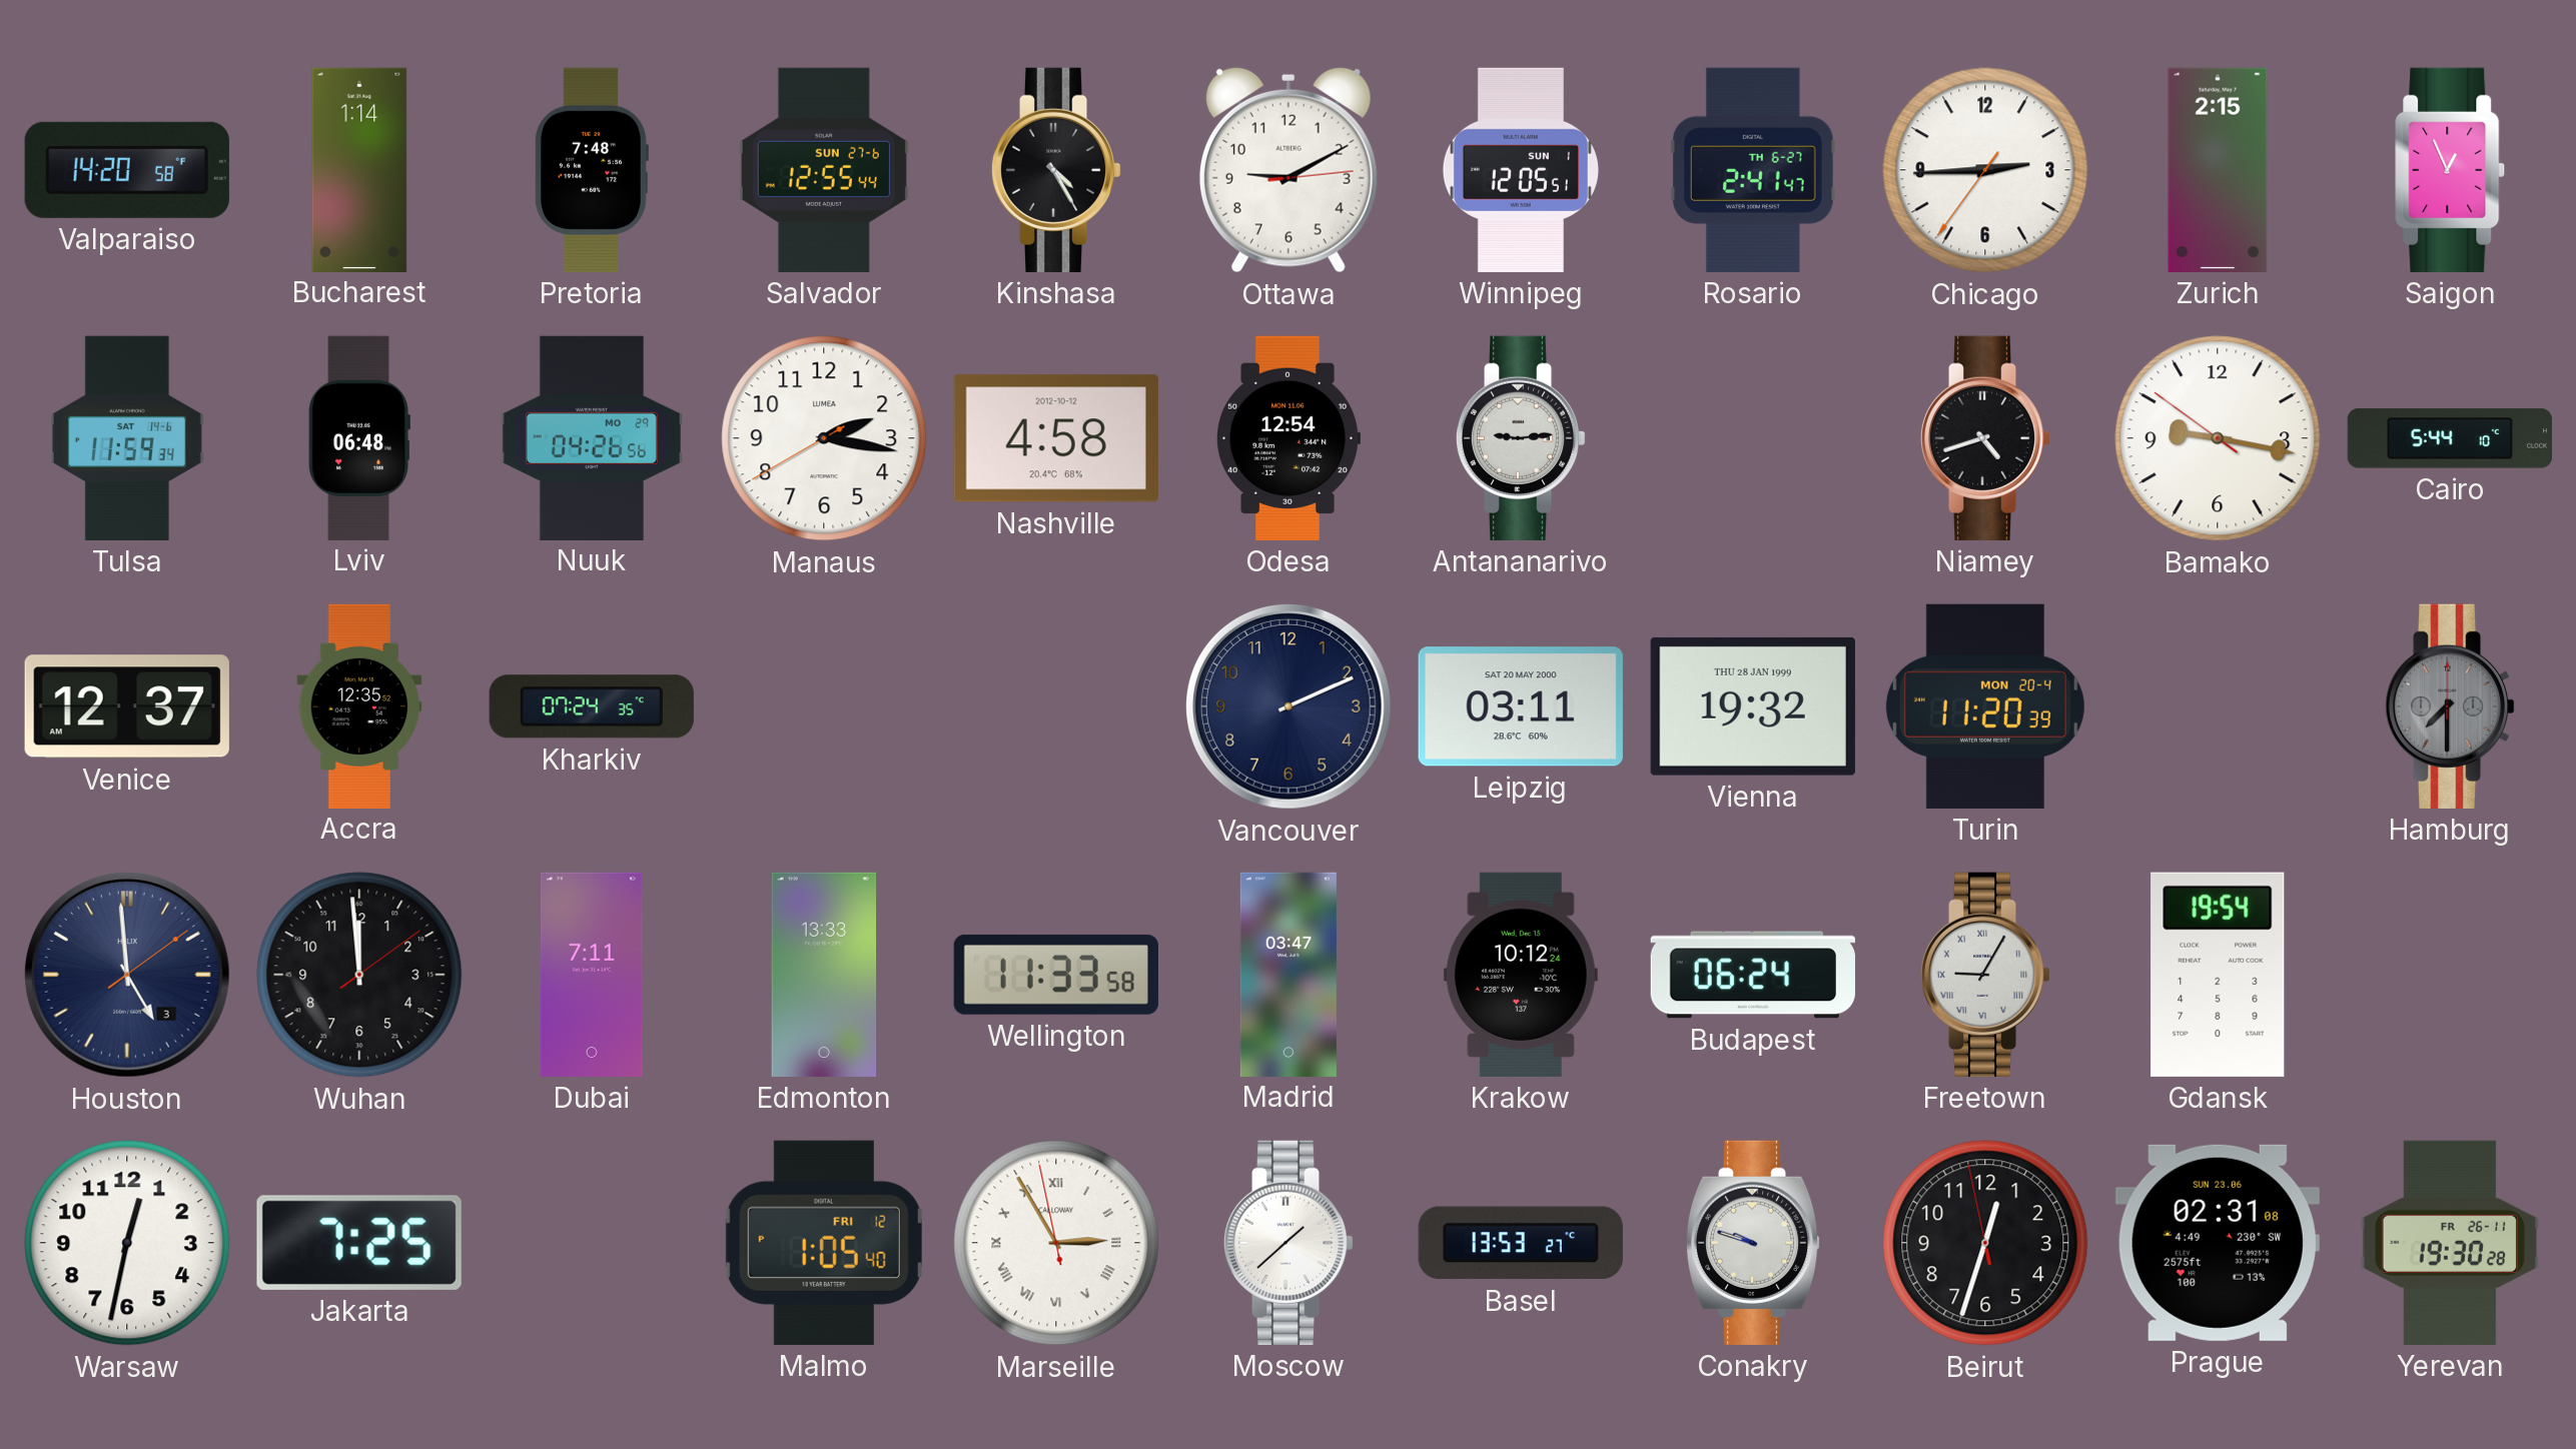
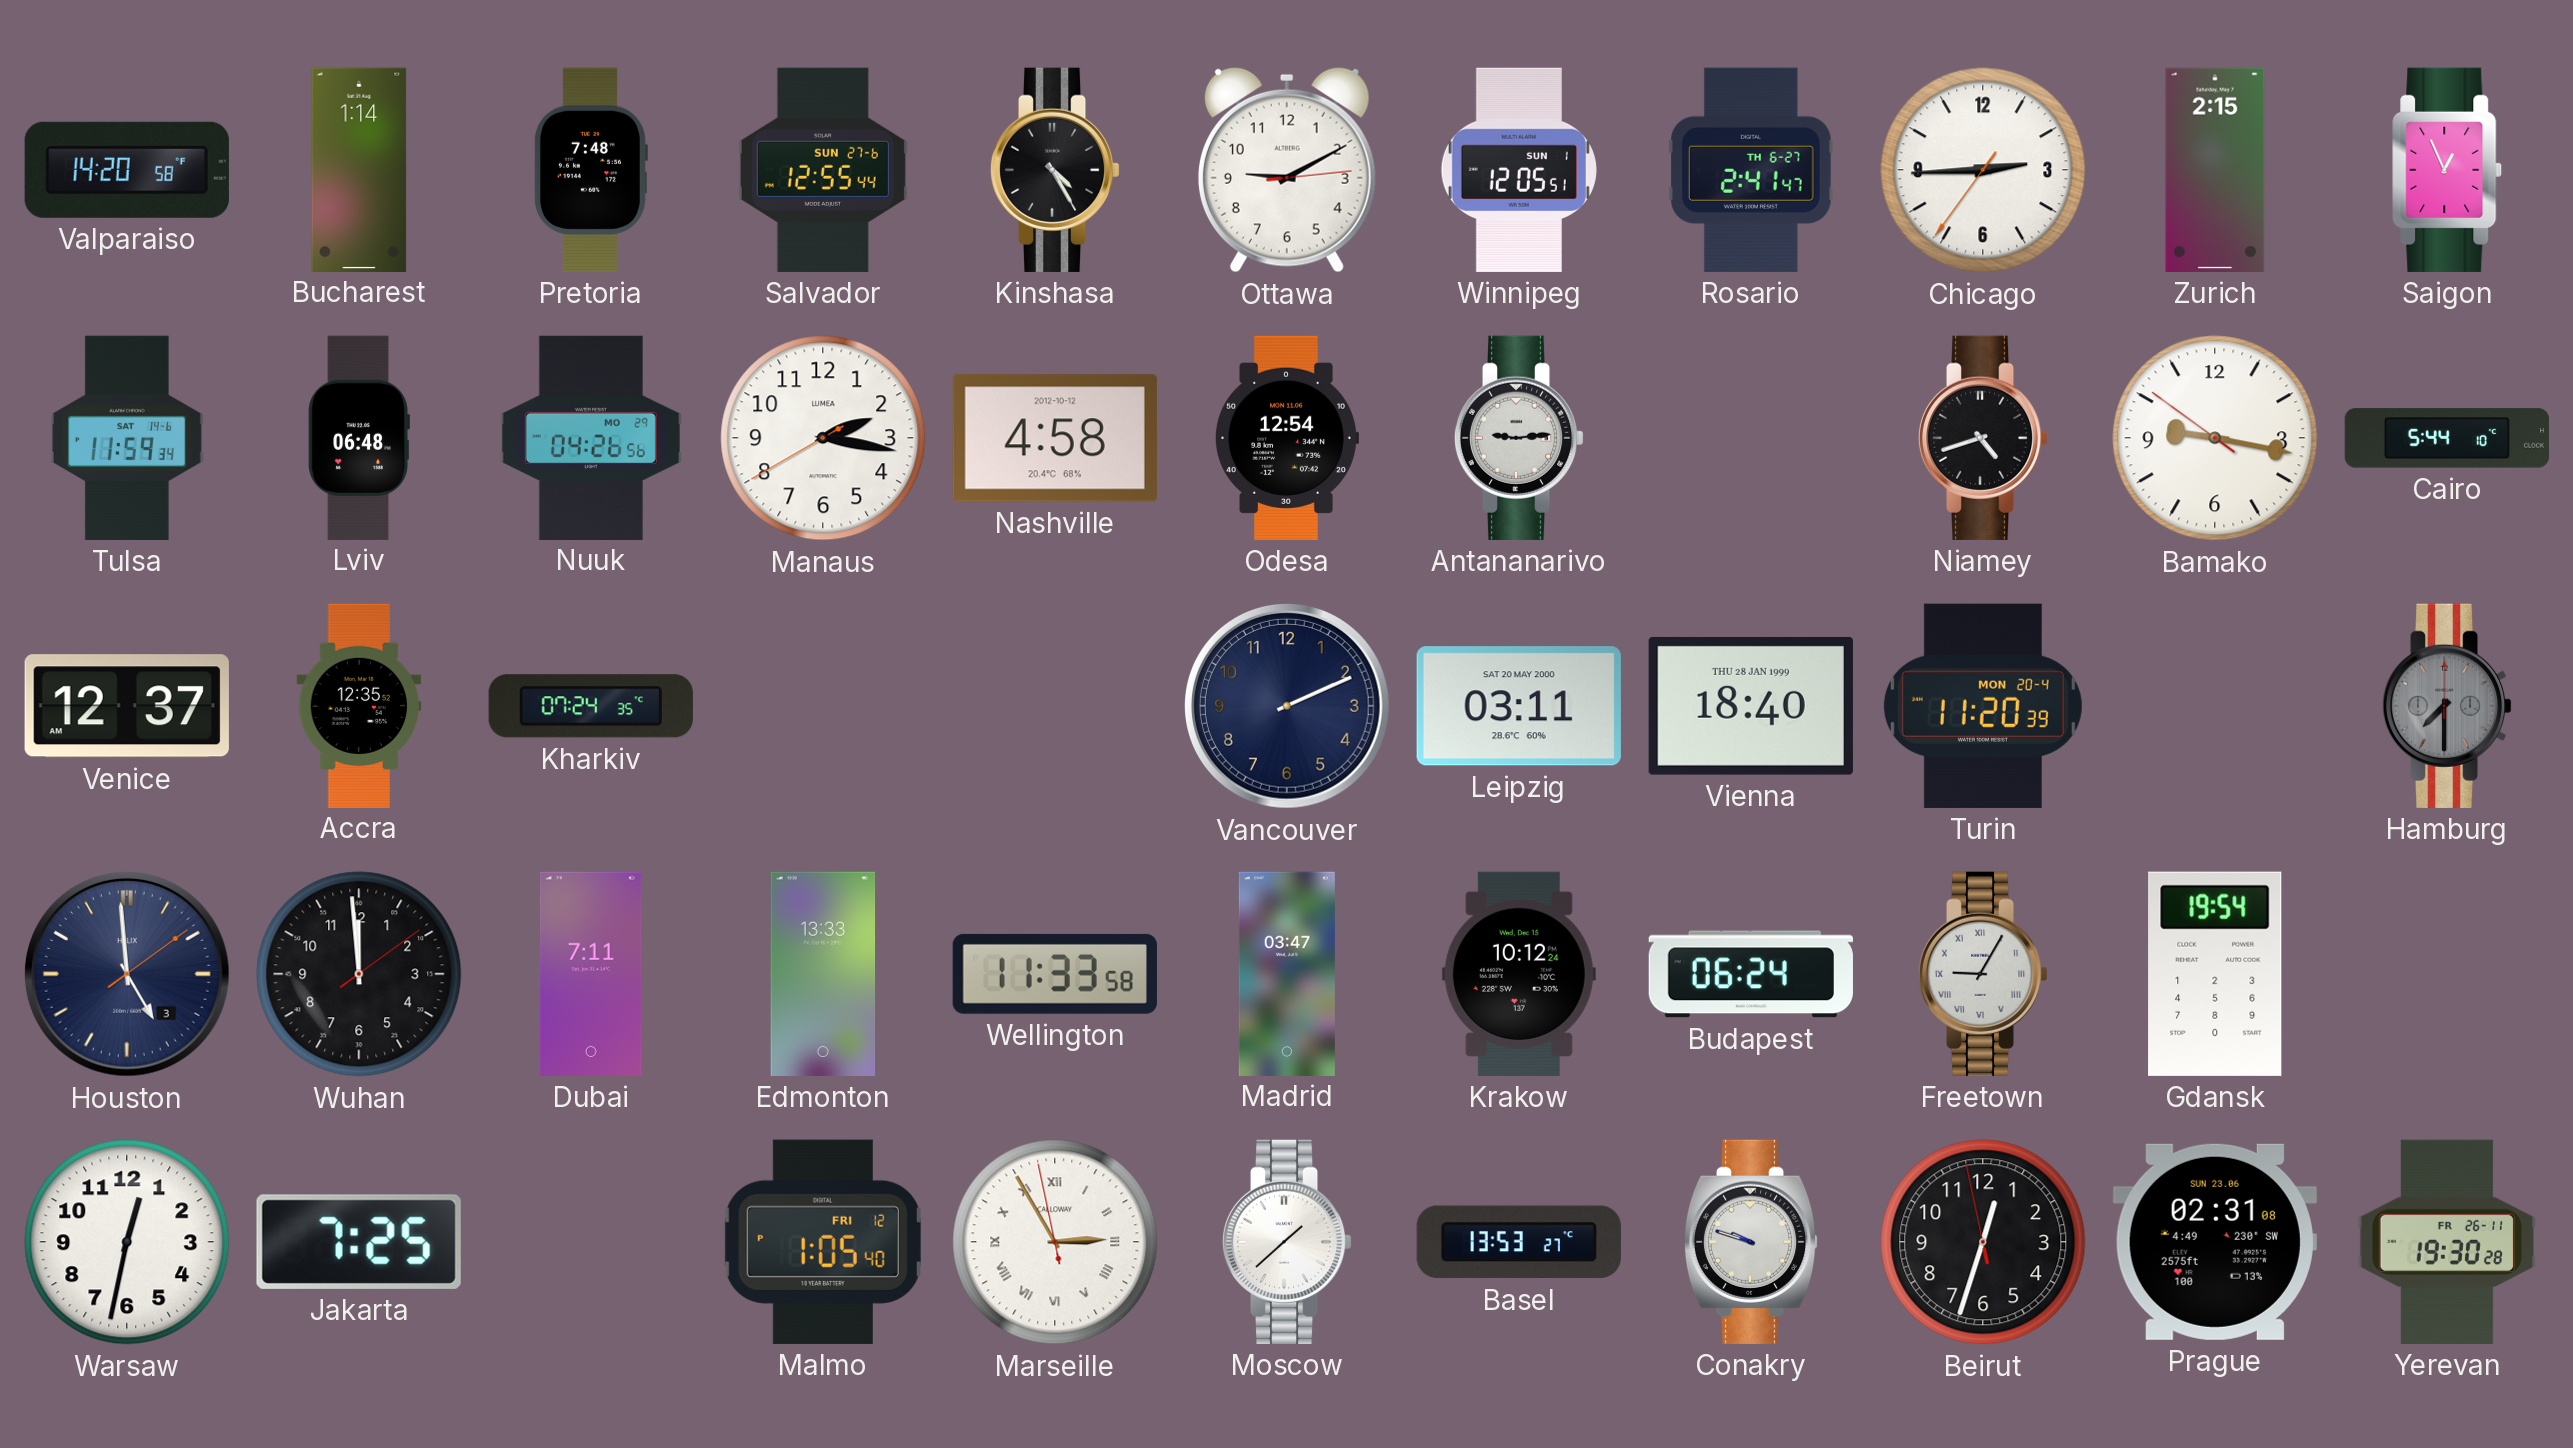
Vienna: 19:32 -> 18:40
